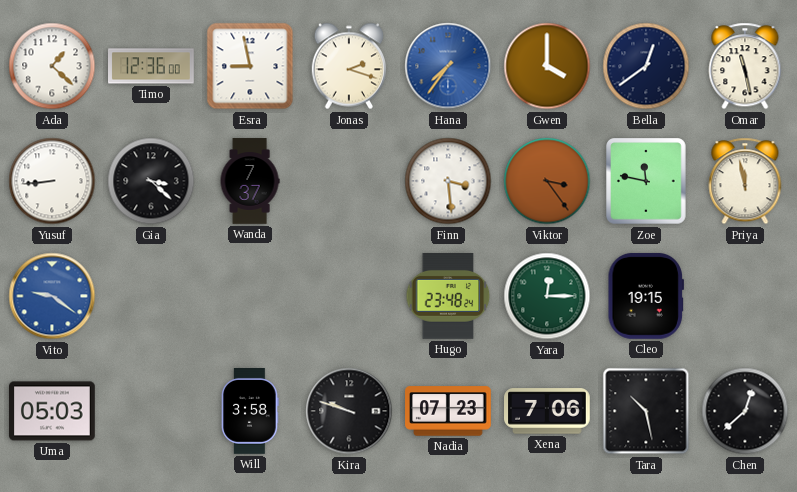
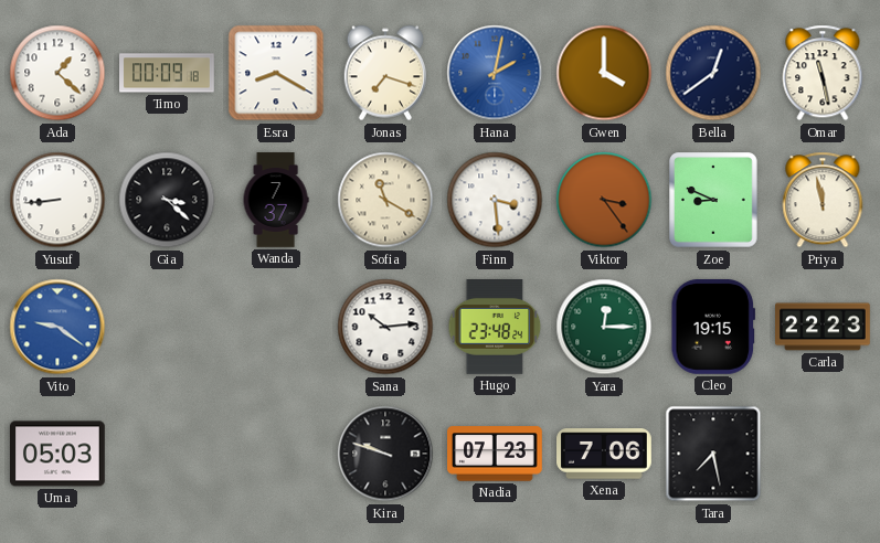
Timo: 12:36 -> 00:09
Esra: 8:58 -> 8:20
Jonas: 2:18 -> 7:18
Hana: 7:36 -> 2:02
Sofia: none -> 11:20
Zoe: 11:47 -> 8:49
Sana: none -> 10:14
Carla: none -> 22:23
Will: 3:58 -> none
Tara: 10:28 -> 7:28
Chen: 12:38 -> none
